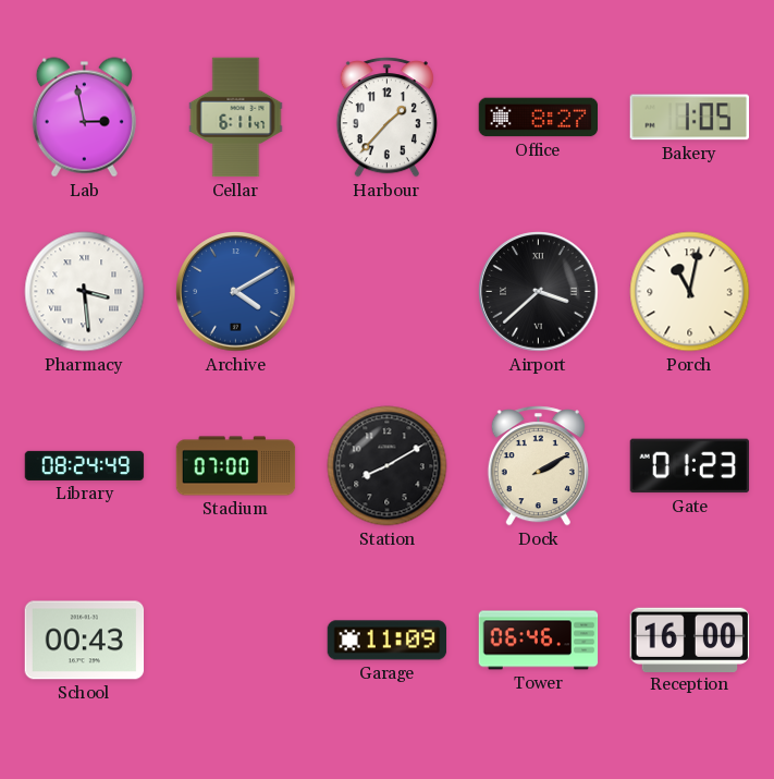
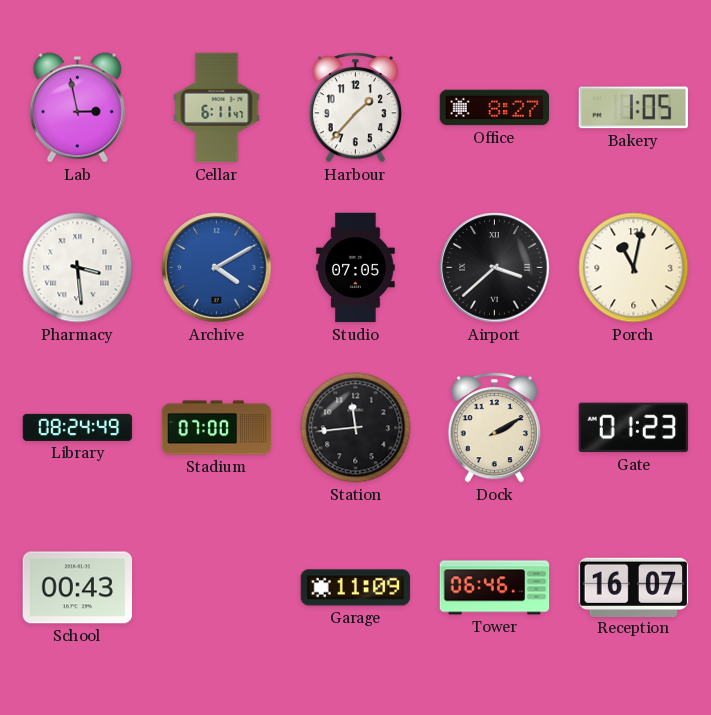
Studio: none -> 07:05
Station: 8:10 -> 11:44
Reception: 16:00 -> 16:07
